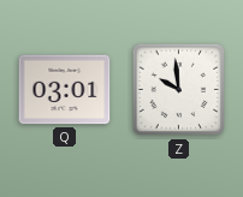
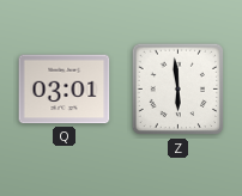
Z: 9:59 -> 5:59
